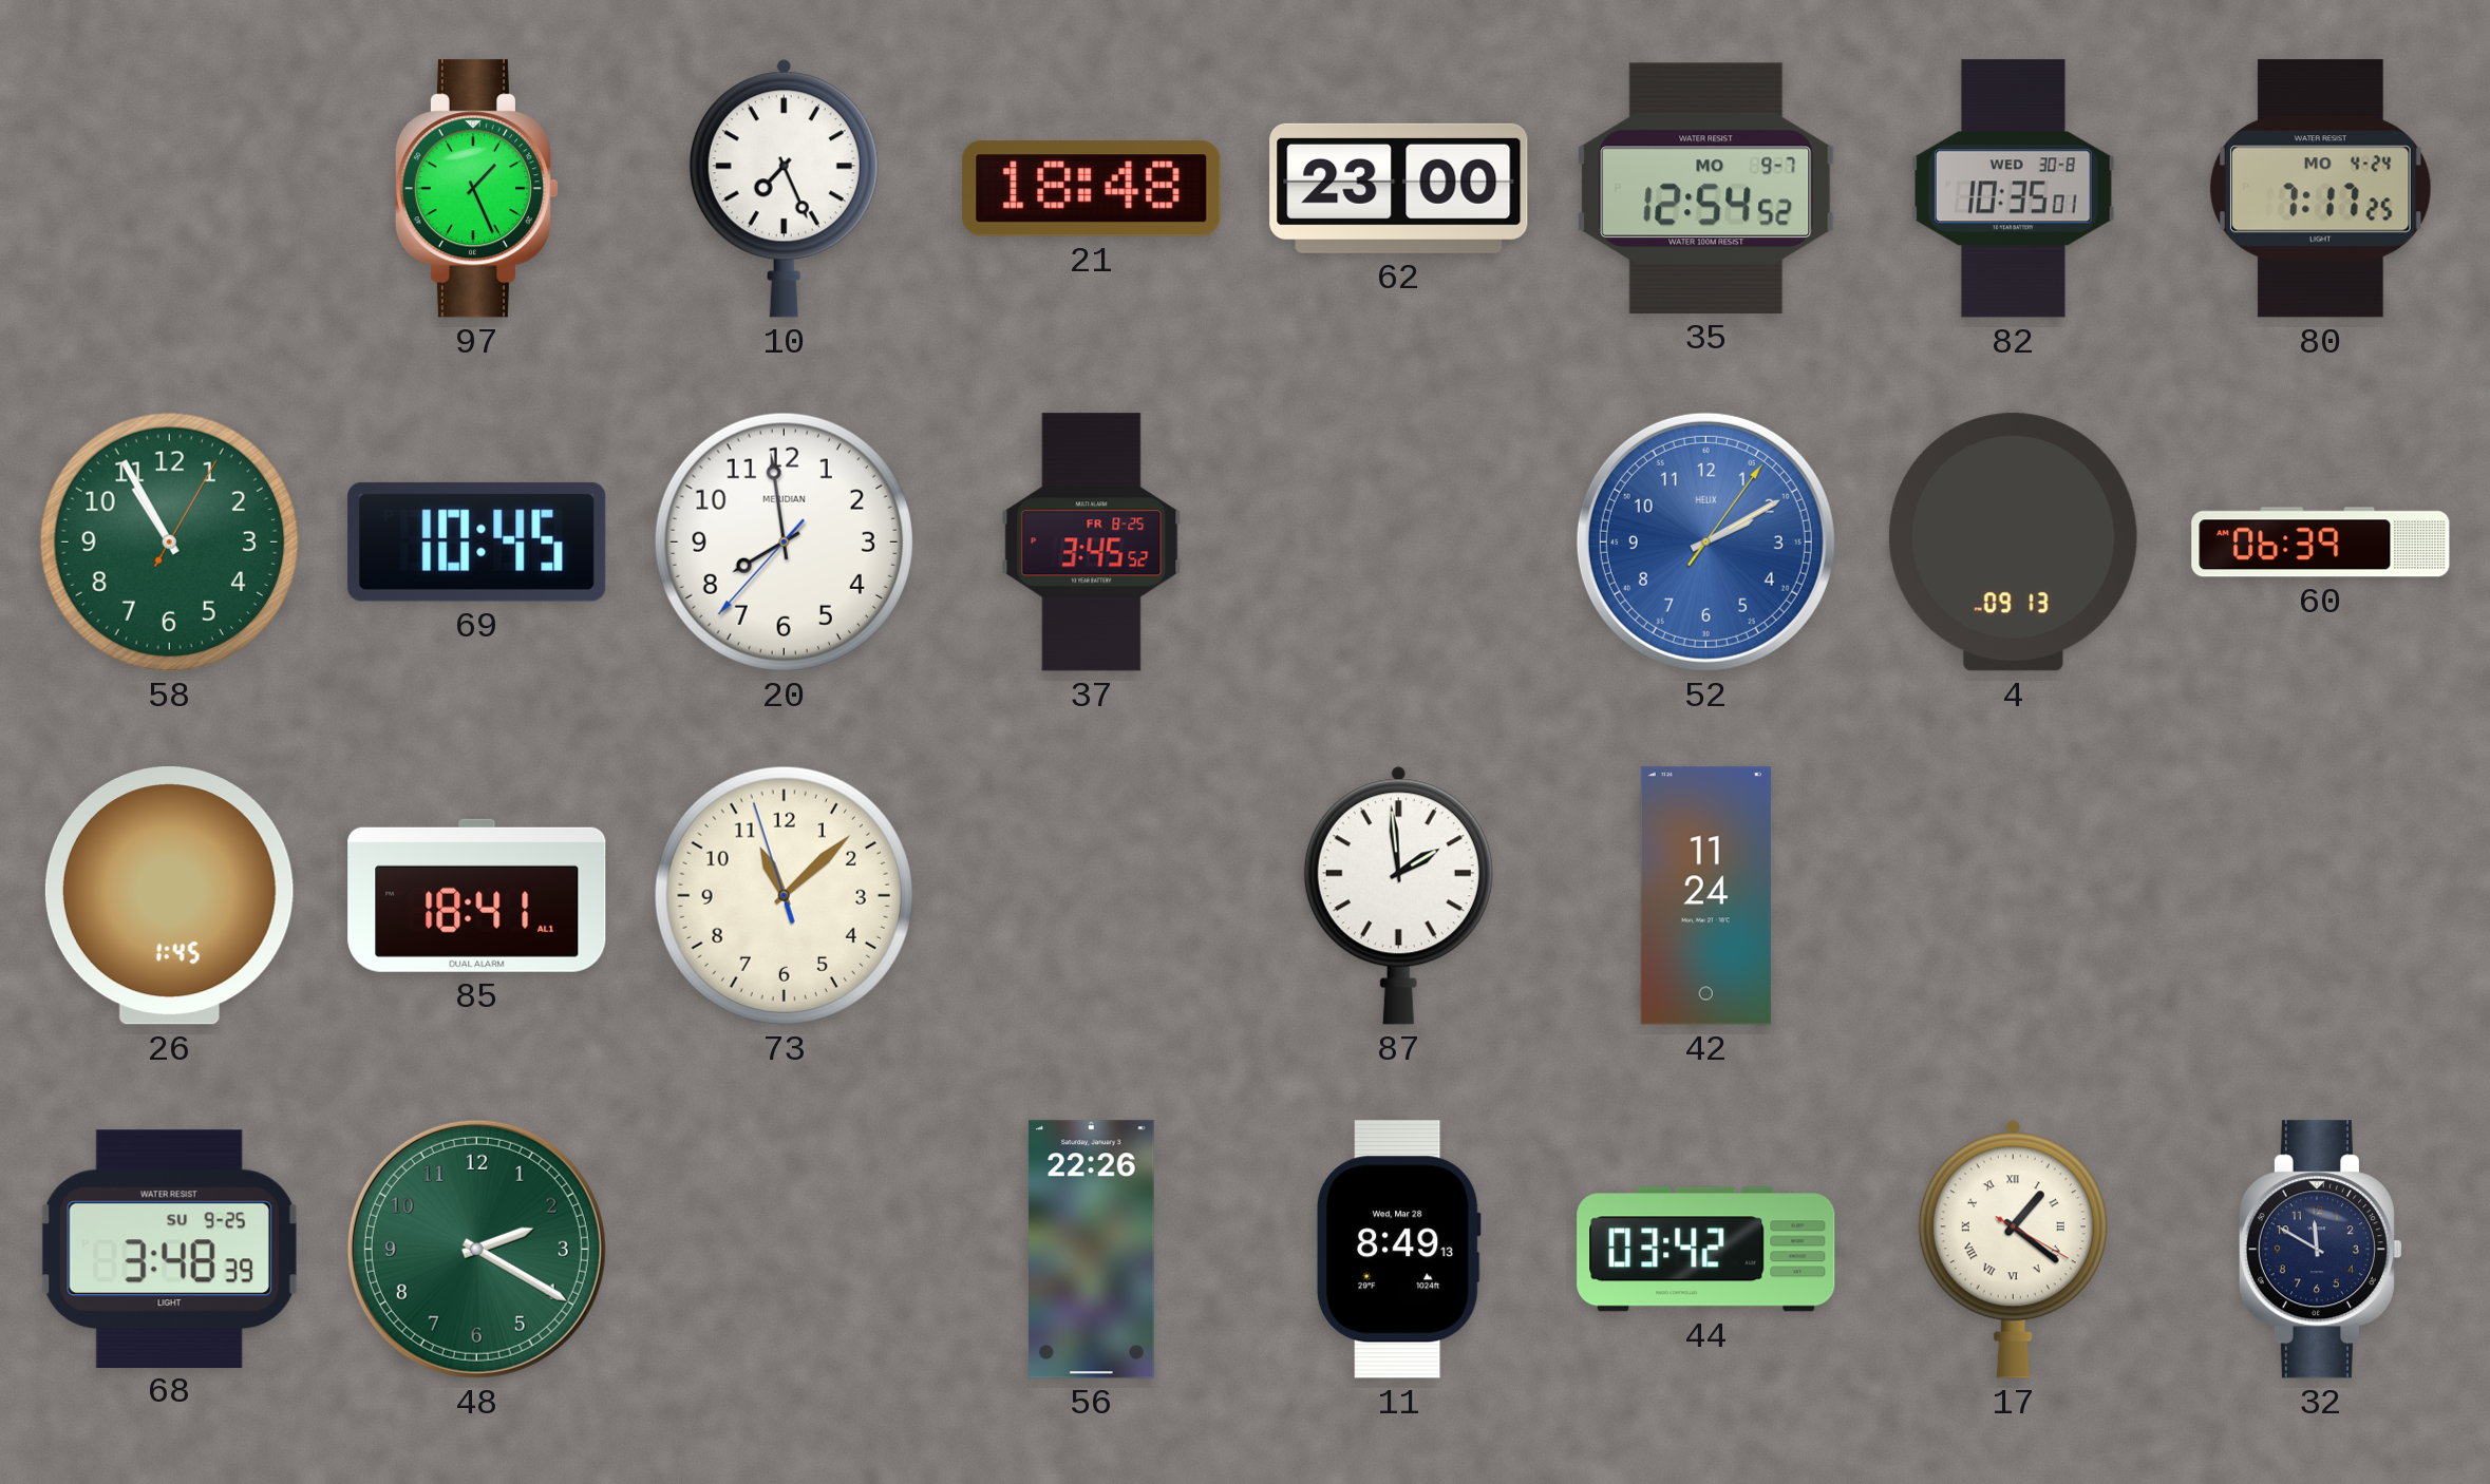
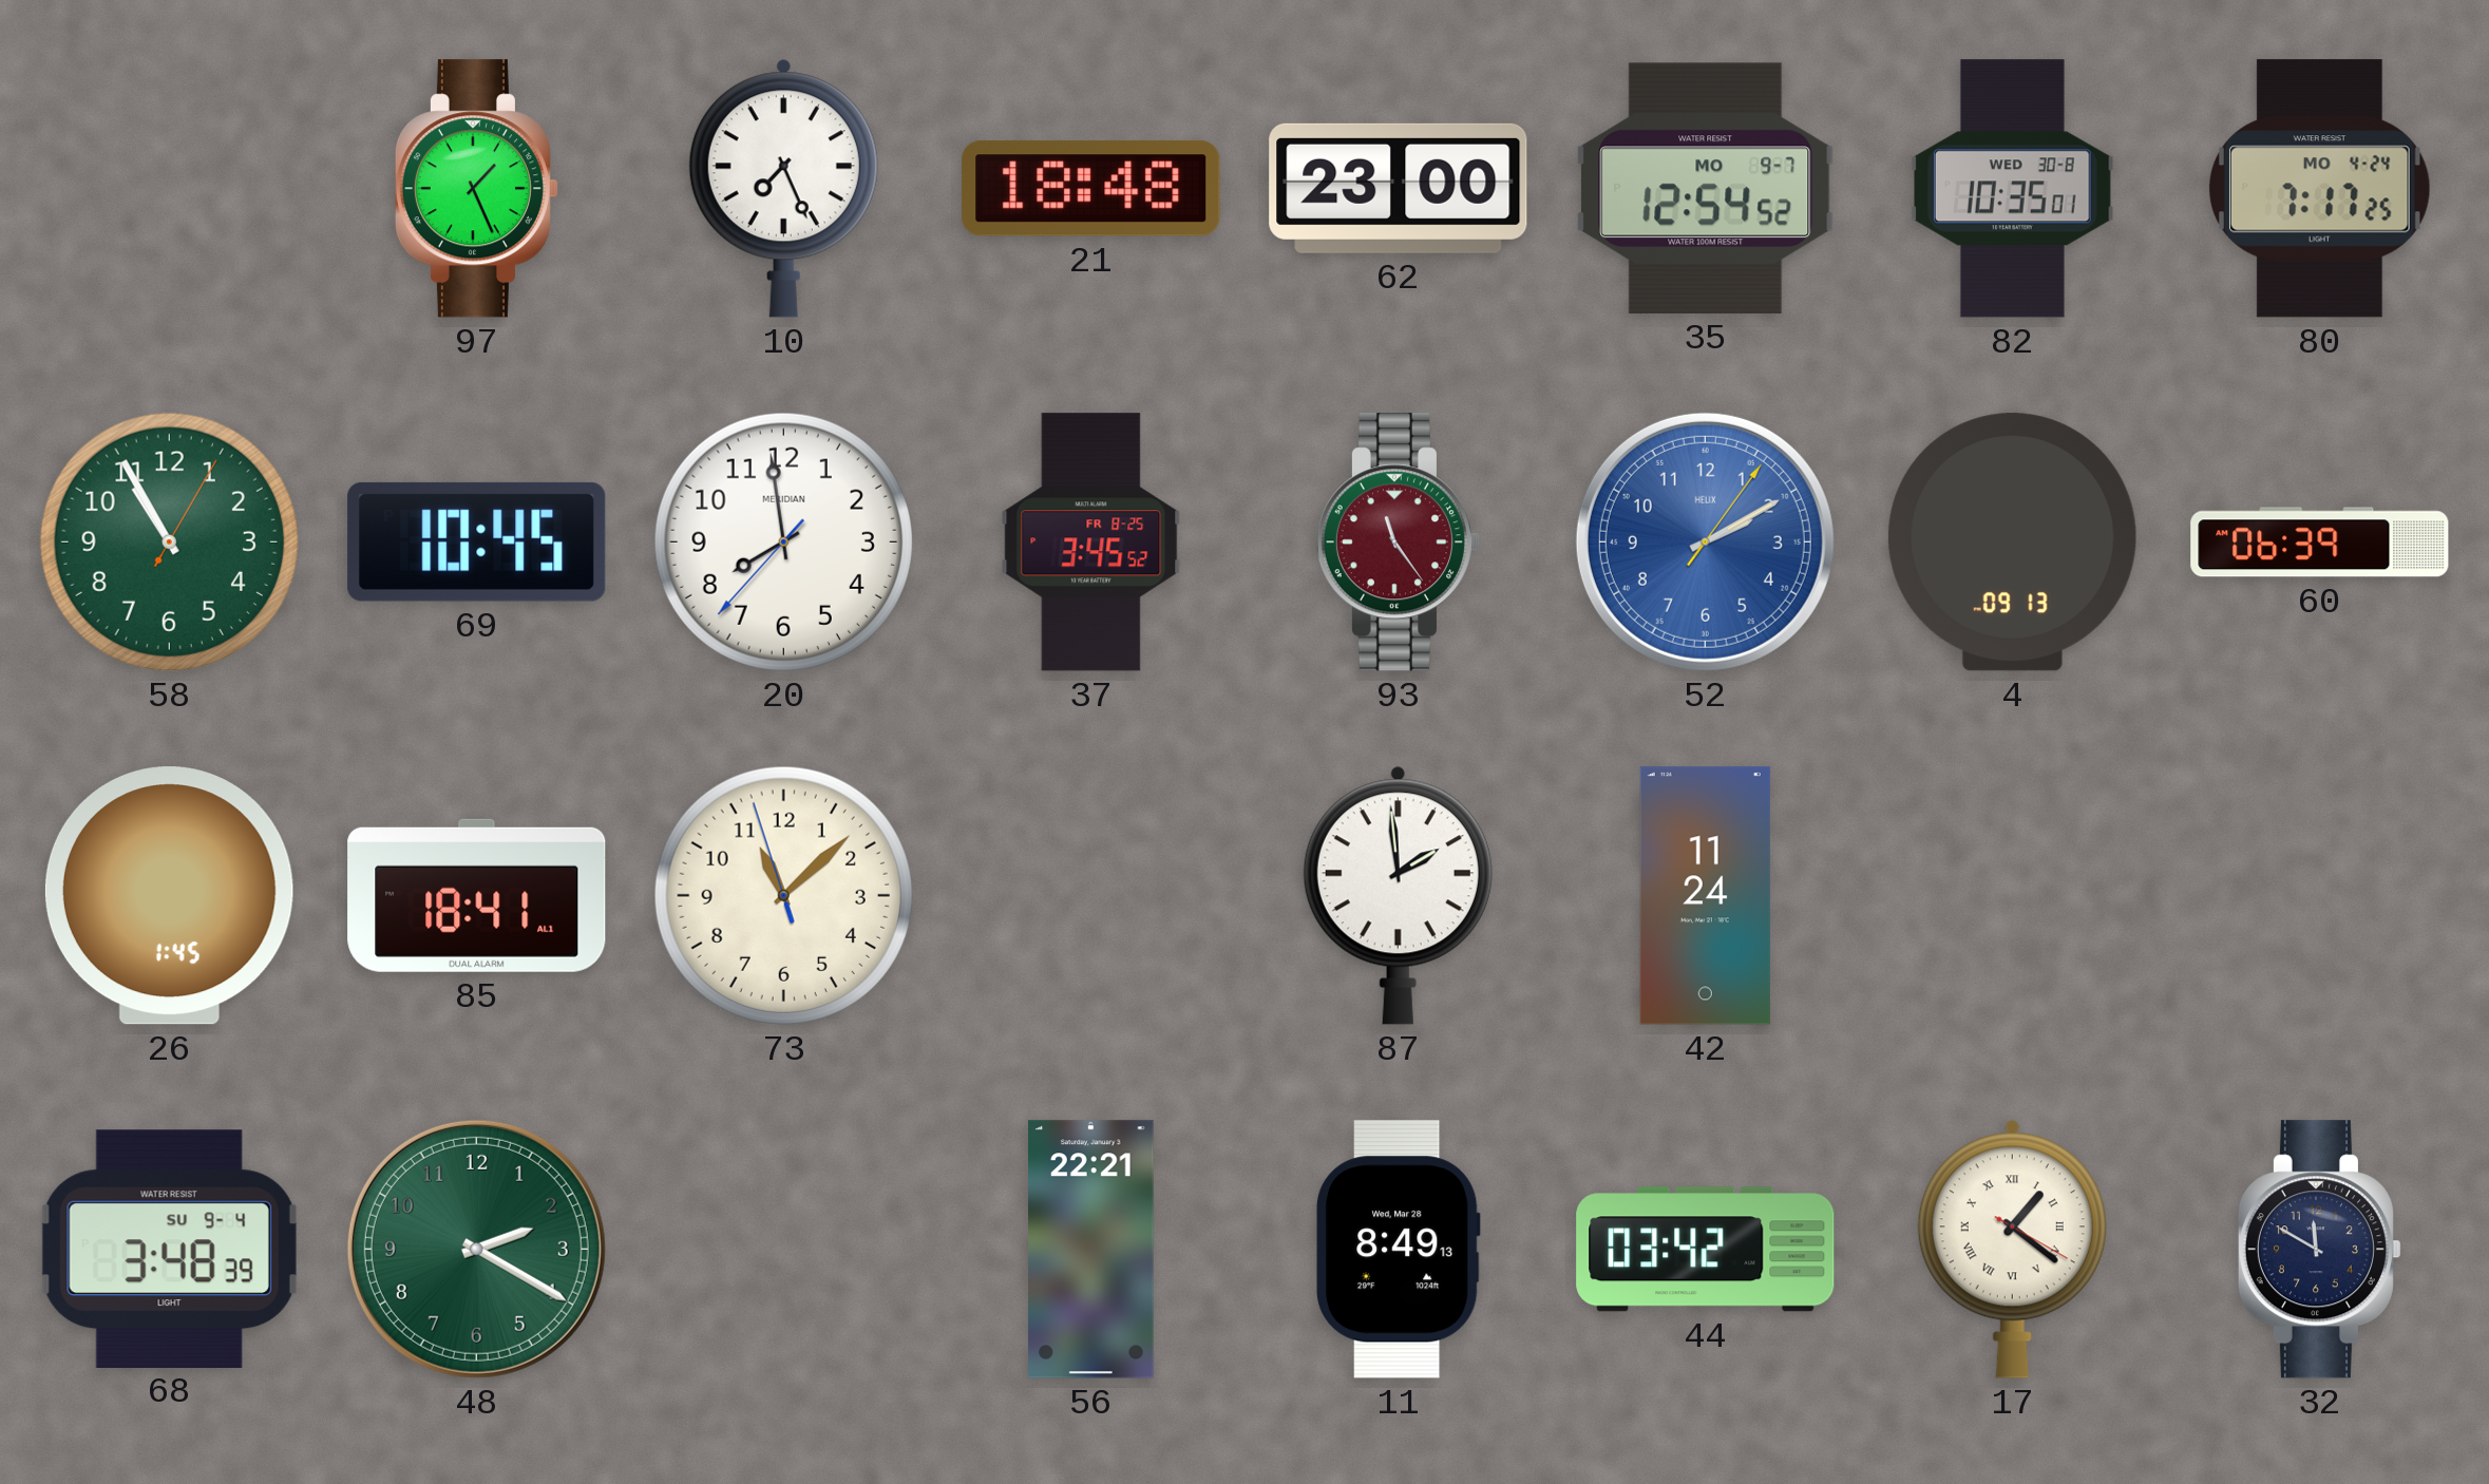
93: none -> 11:24
68 date: SU 9-25 -> SU 9-4
56: 22:26 -> 22:21
